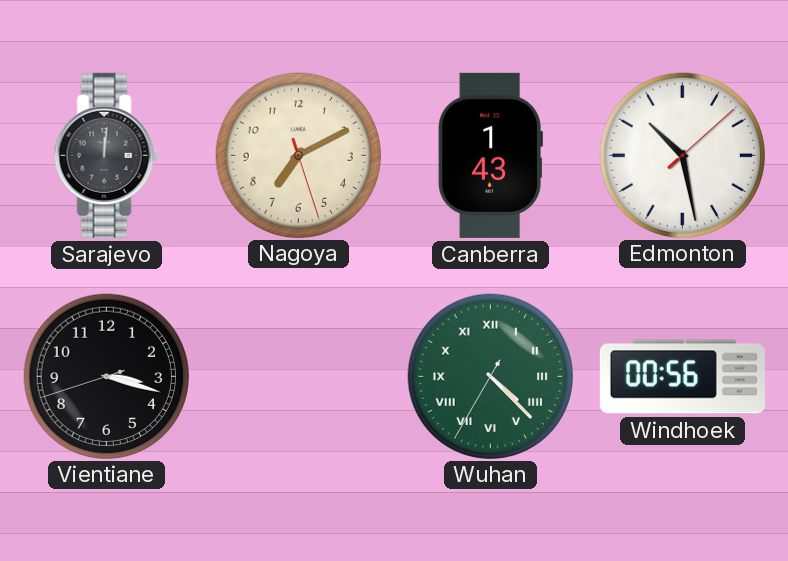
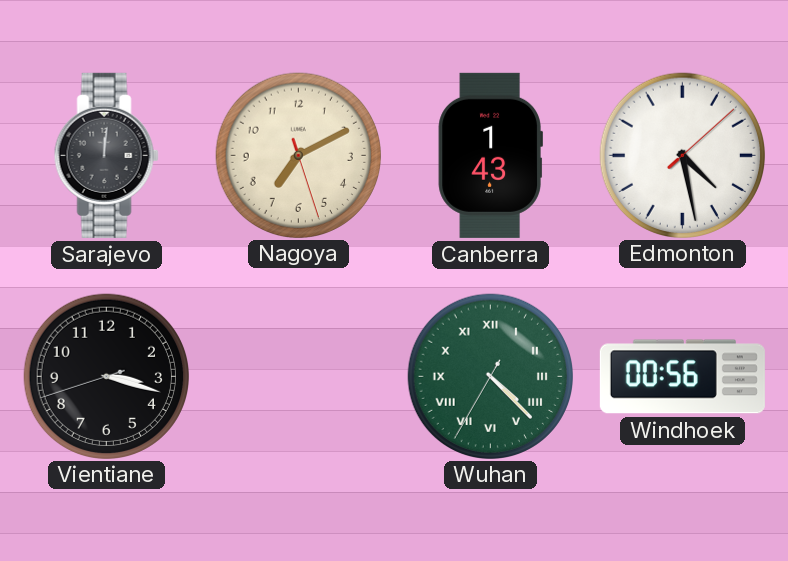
Edmonton: 10:28 -> 4:28
